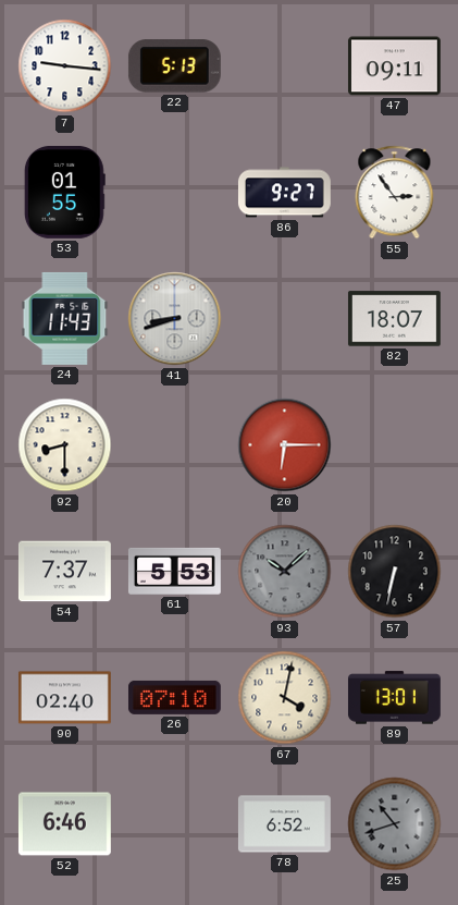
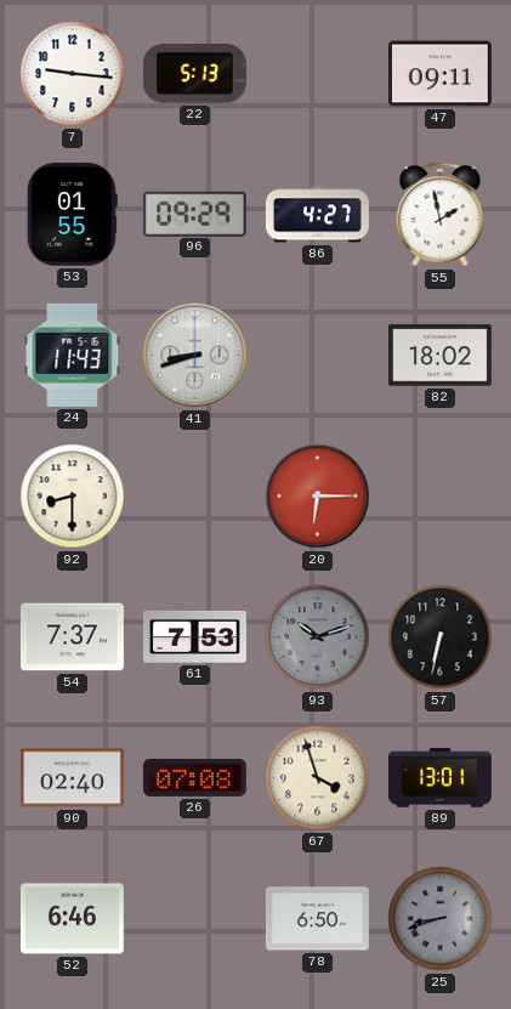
96: none -> 09:29
86: 9:27 -> 4:27
55: 2:54 -> 1:58
82: 18:07 -> 18:02
61: 5:53 -> 7:53
93: 10:08 -> 10:12
26: 07:10 -> 07:08
67: 4:02 -> 3:57
78: 6:52 -> 6:50
25: 10:42 -> 8:42
